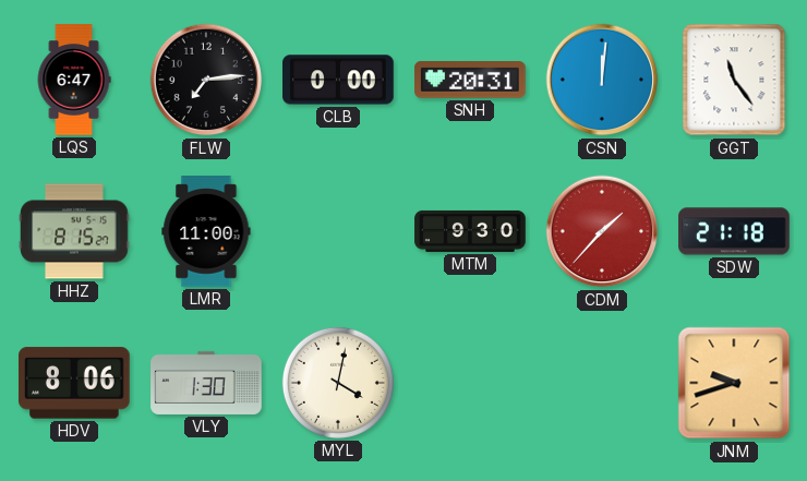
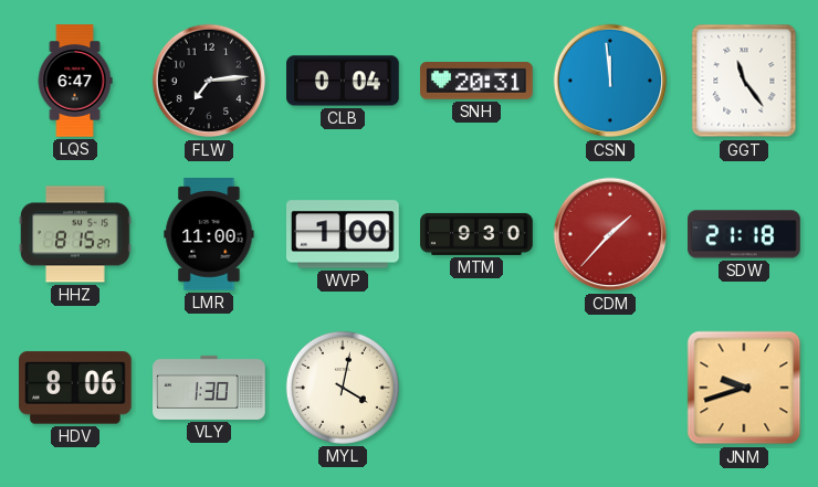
CLB: 0:00 -> 0:04
CSN: 12:01 -> 11:59
WVP: none -> 1:00
